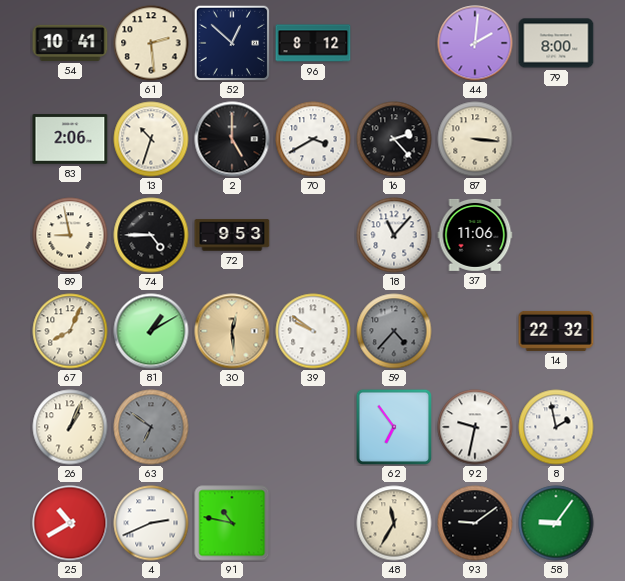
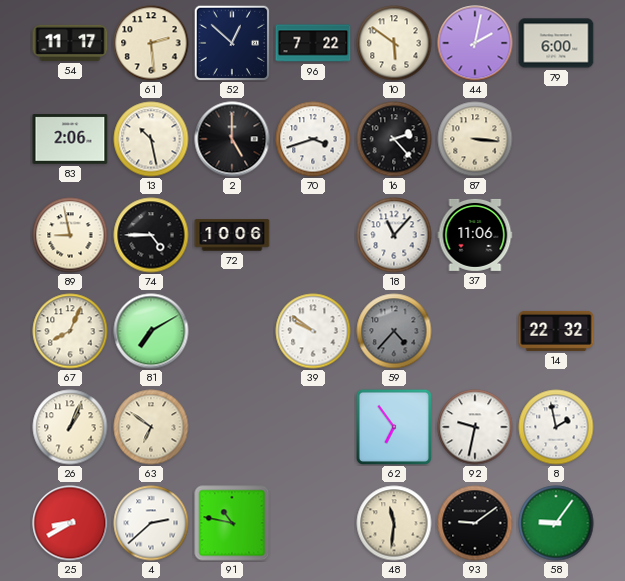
54: 10:41 -> 11:17
96: 8:12 -> 7:22
10: none -> 5:51
44: 2:01 -> 2:02
79: 8:00 -> 6:00
13: 10:33 -> 10:28
70: 3:40 -> 3:42
72: 9:53 -> 10:06
81: 1:10 -> 7:10
30: 12:29 -> none
63 dial: grey -> cream
25: 10:40 -> 8:40
4: 2:41 -> 2:38
48: 11:35 -> 11:31
